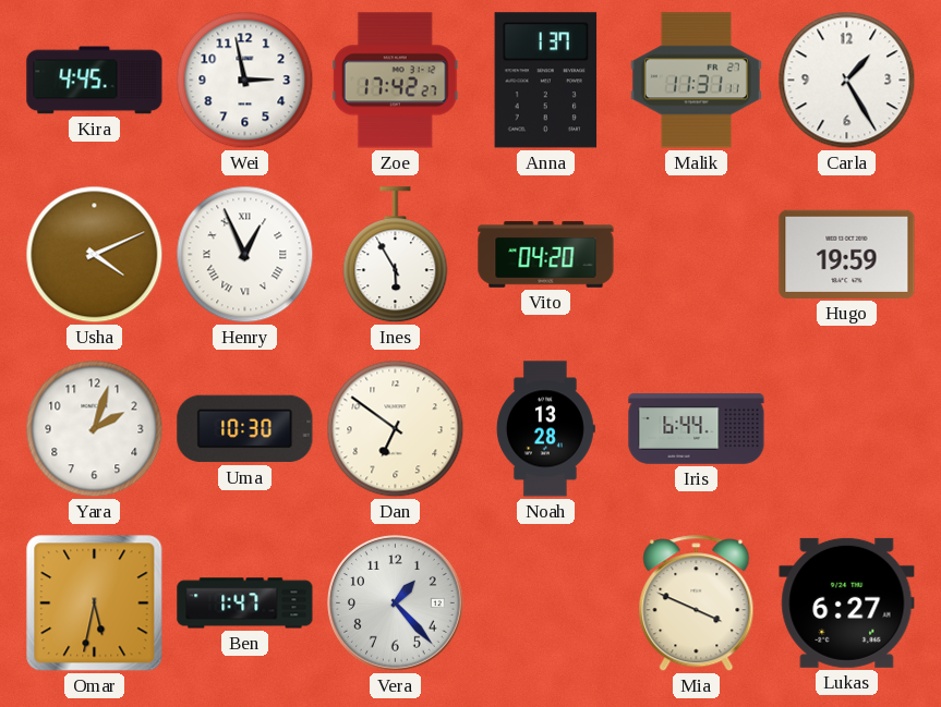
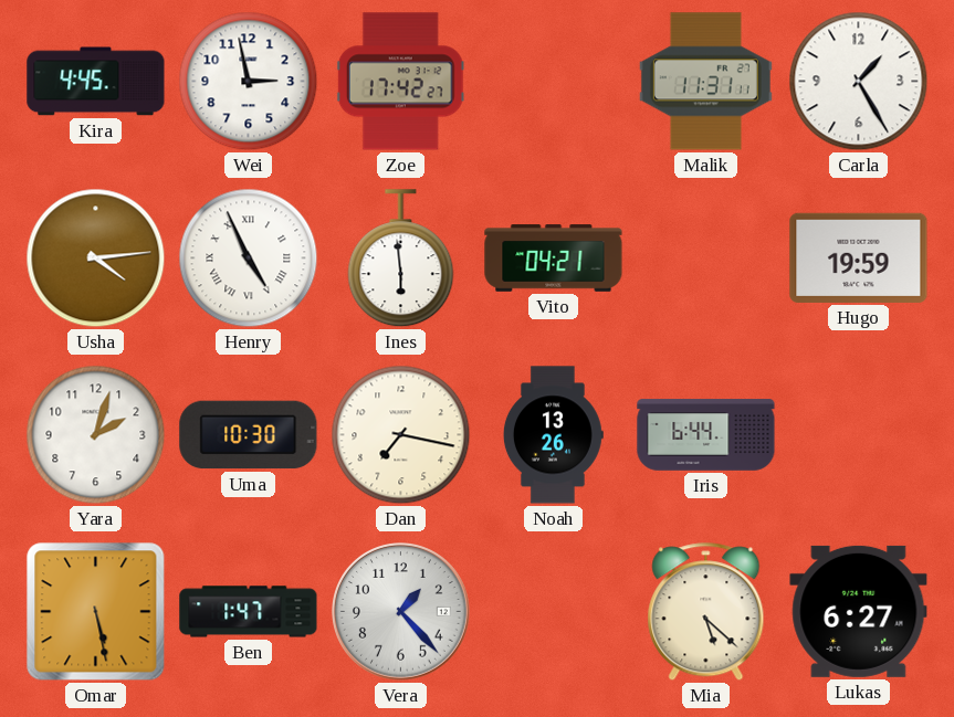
Anna: 1:37 -> none
Usha: 4:11 -> 4:14
Henry: 12:56 -> 4:56
Ines: 5:55 -> 5:59
Vito: 04:20 -> 04:21
Dan: 6:51 -> 7:17
Noah: 13:28 -> 13:26
Omar: 5:32 -> 5:28
Mia: 3:49 -> 5:22
